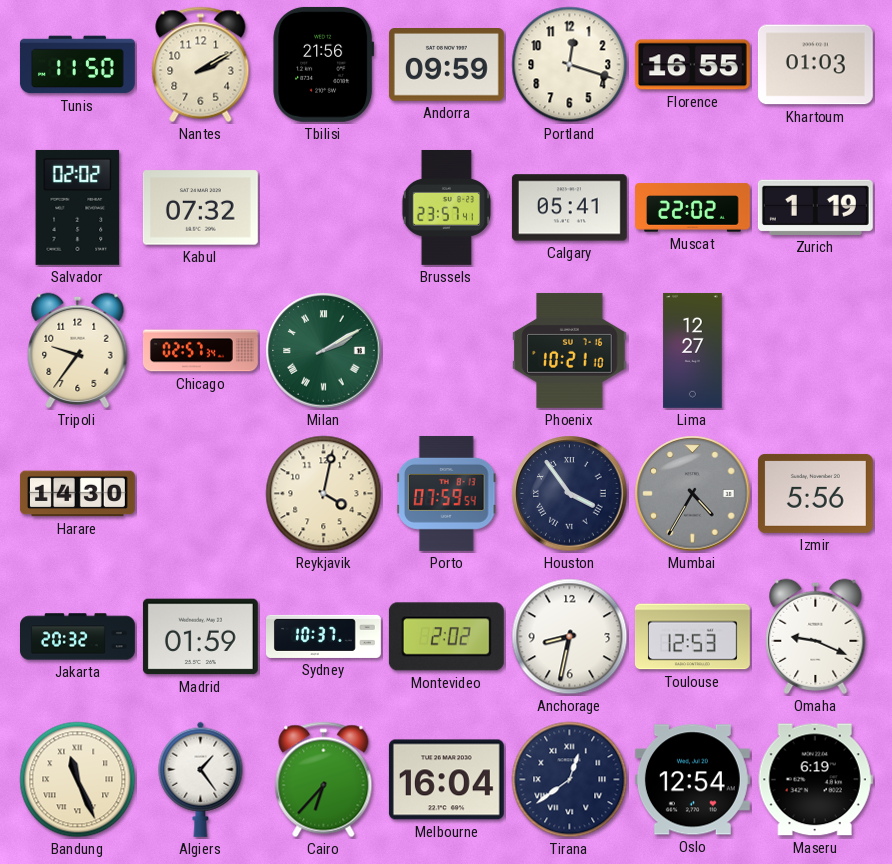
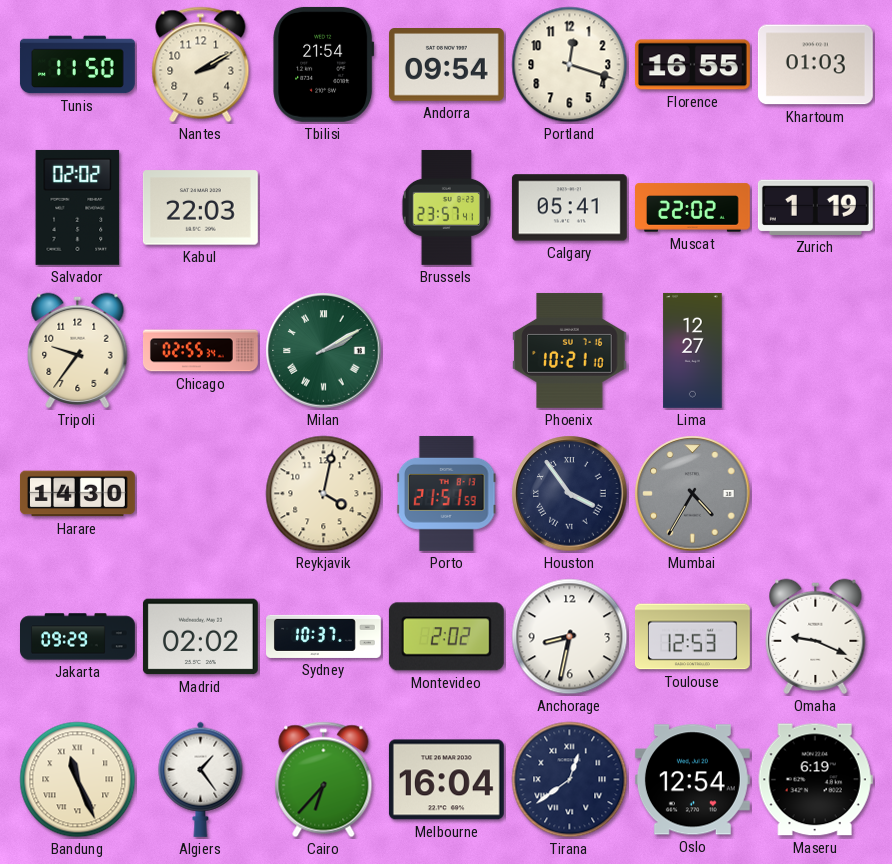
Tbilisi: 21:56 -> 21:54
Andorra: 09:59 -> 09:54
Kabul: 07:32 -> 22:03
Chicago: 02:57 -> 02:55
Porto: 07:59 -> 21:51
Izmir: 5:56 -> none
Jakarta: 20:32 -> 09:29
Madrid: 01:59 -> 02:02
